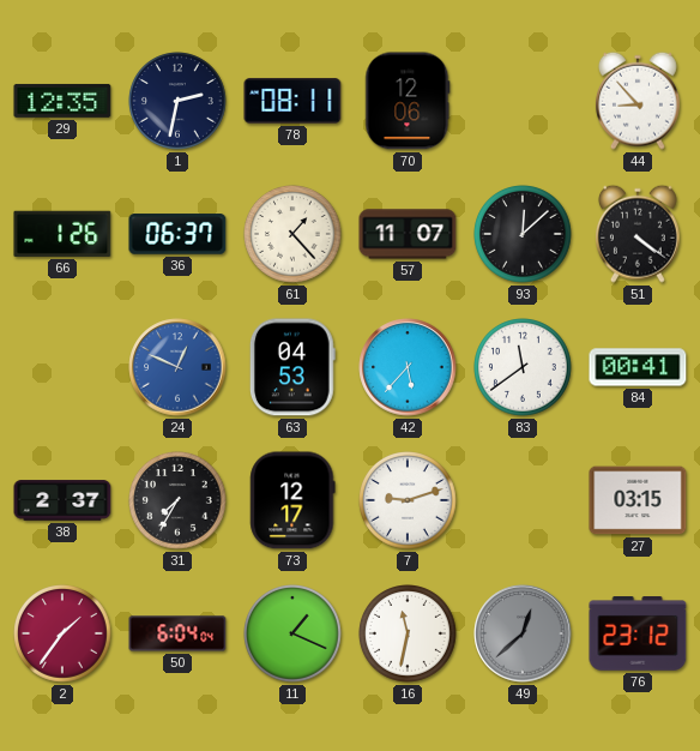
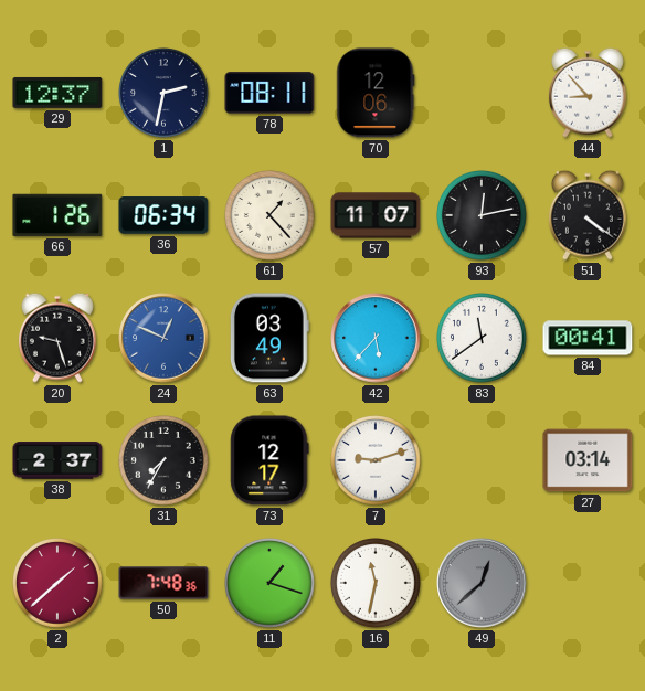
29: 12:35 -> 12:37
36: 06:37 -> 06:34
93: 12:08 -> 12:13
20: none -> 9:27
63: 04:53 -> 03:49
27: 03:15 -> 03:14
2: 1:36 -> 1:38
50: 6:04 -> 7:48
11: 1:19 -> 1:18
76: 23:12 -> none
